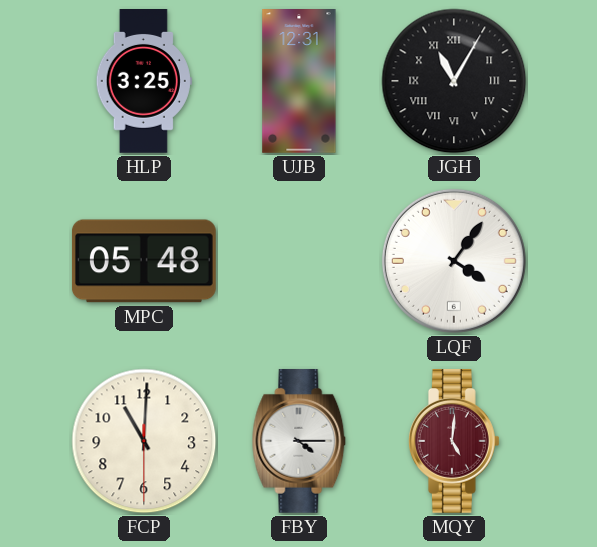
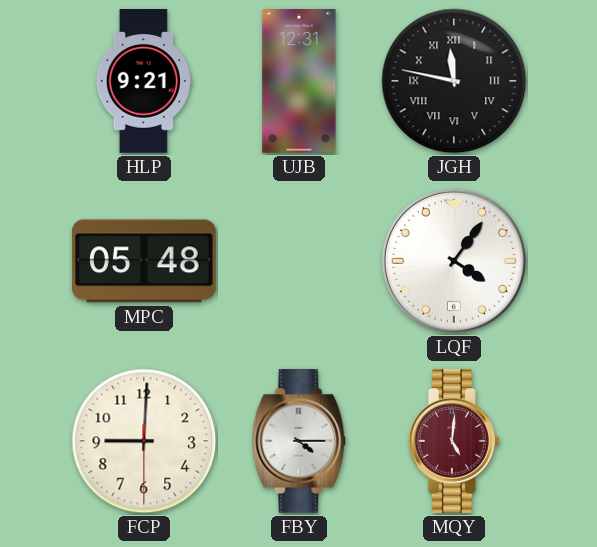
HLP: 3:25 -> 9:21
JGH: 11:05 -> 11:47
FCP: 11:00 -> 9:00
